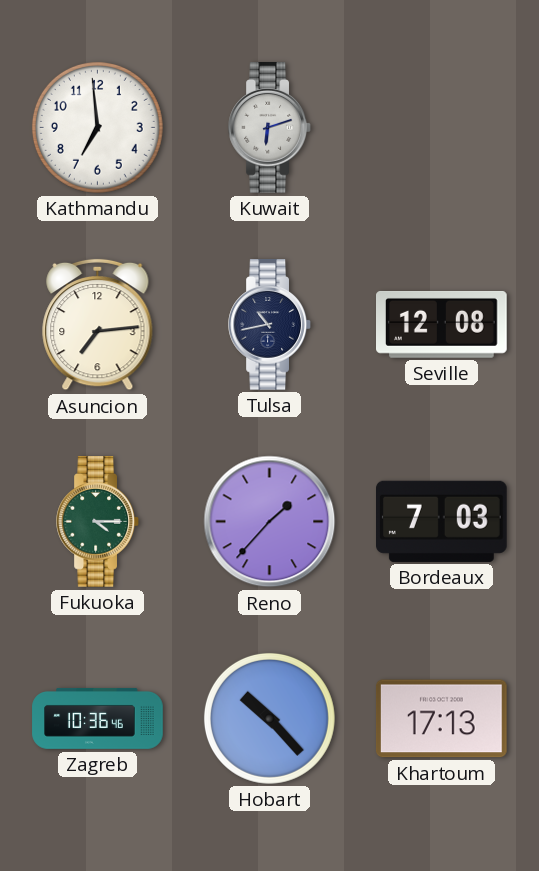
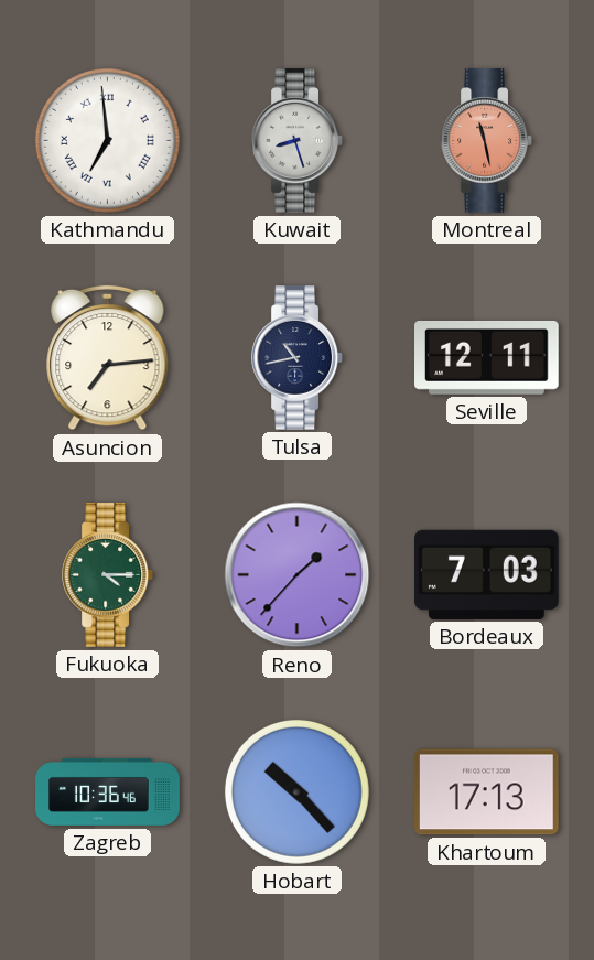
Kathmandu numerals: Arabic -> Roman
Kuwait: 6:12 -> 8:27
Montreal: none -> 11:28
Seville: 12:08 -> 12:11
